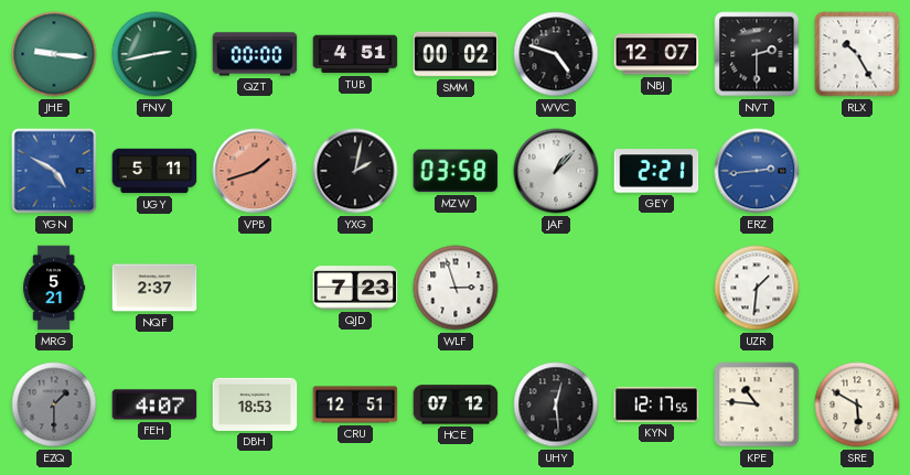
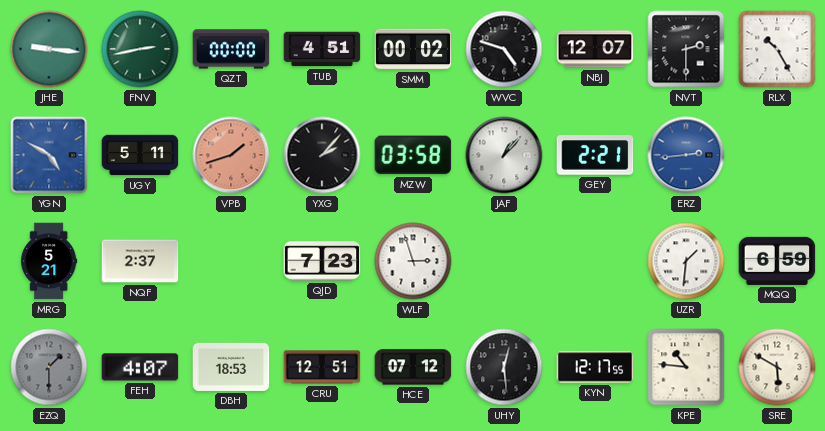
YXG: 2:02 -> 2:07
MQQ: none -> 6:59
